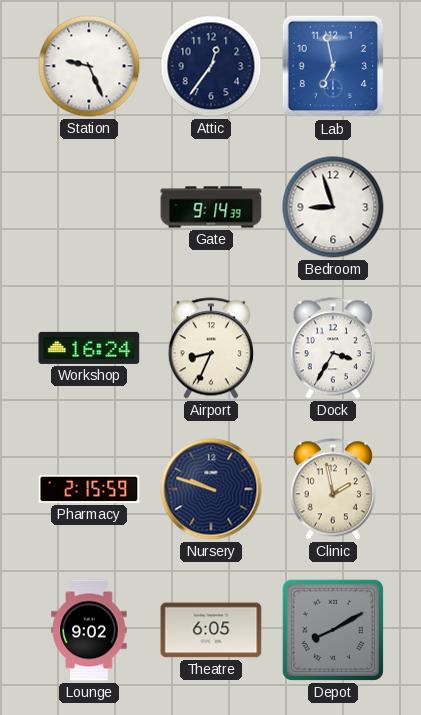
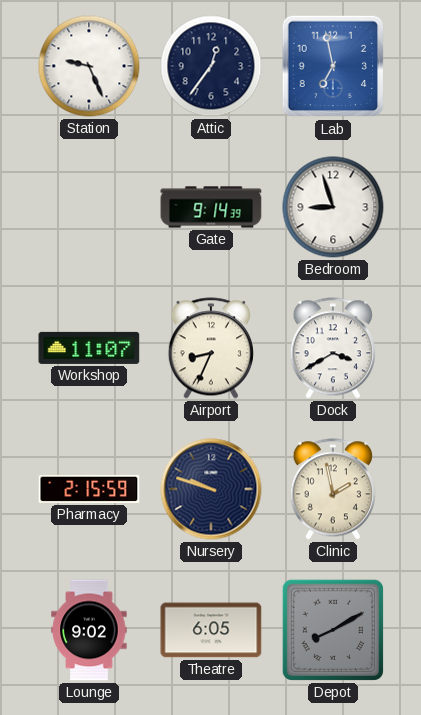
Workshop: 16:24 -> 11:07
Dock: 3:35 -> 3:40
